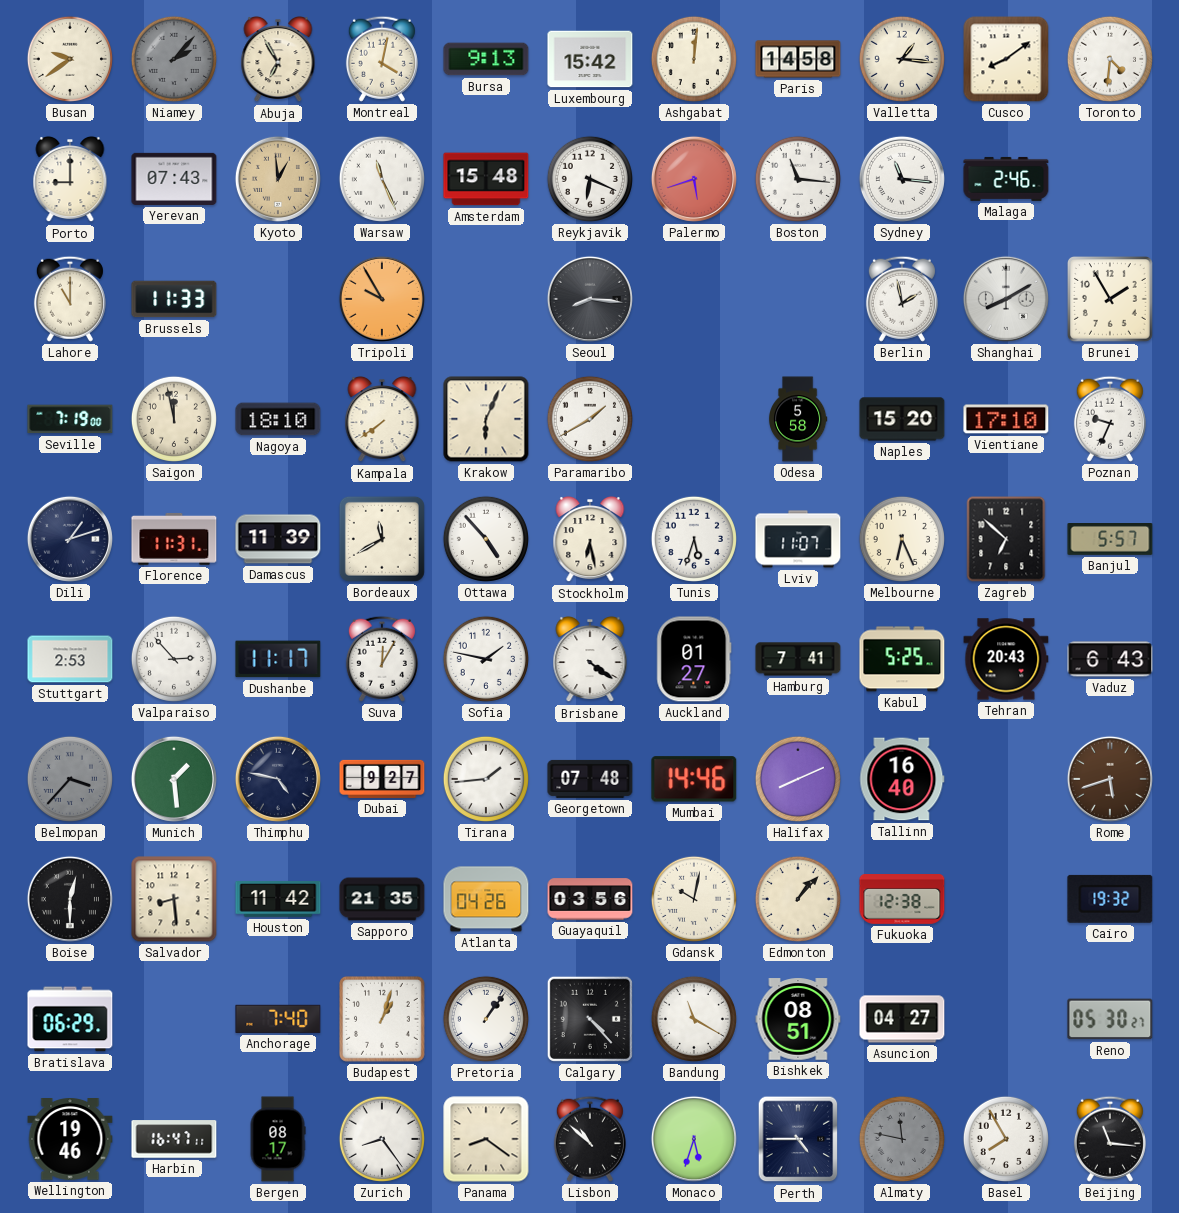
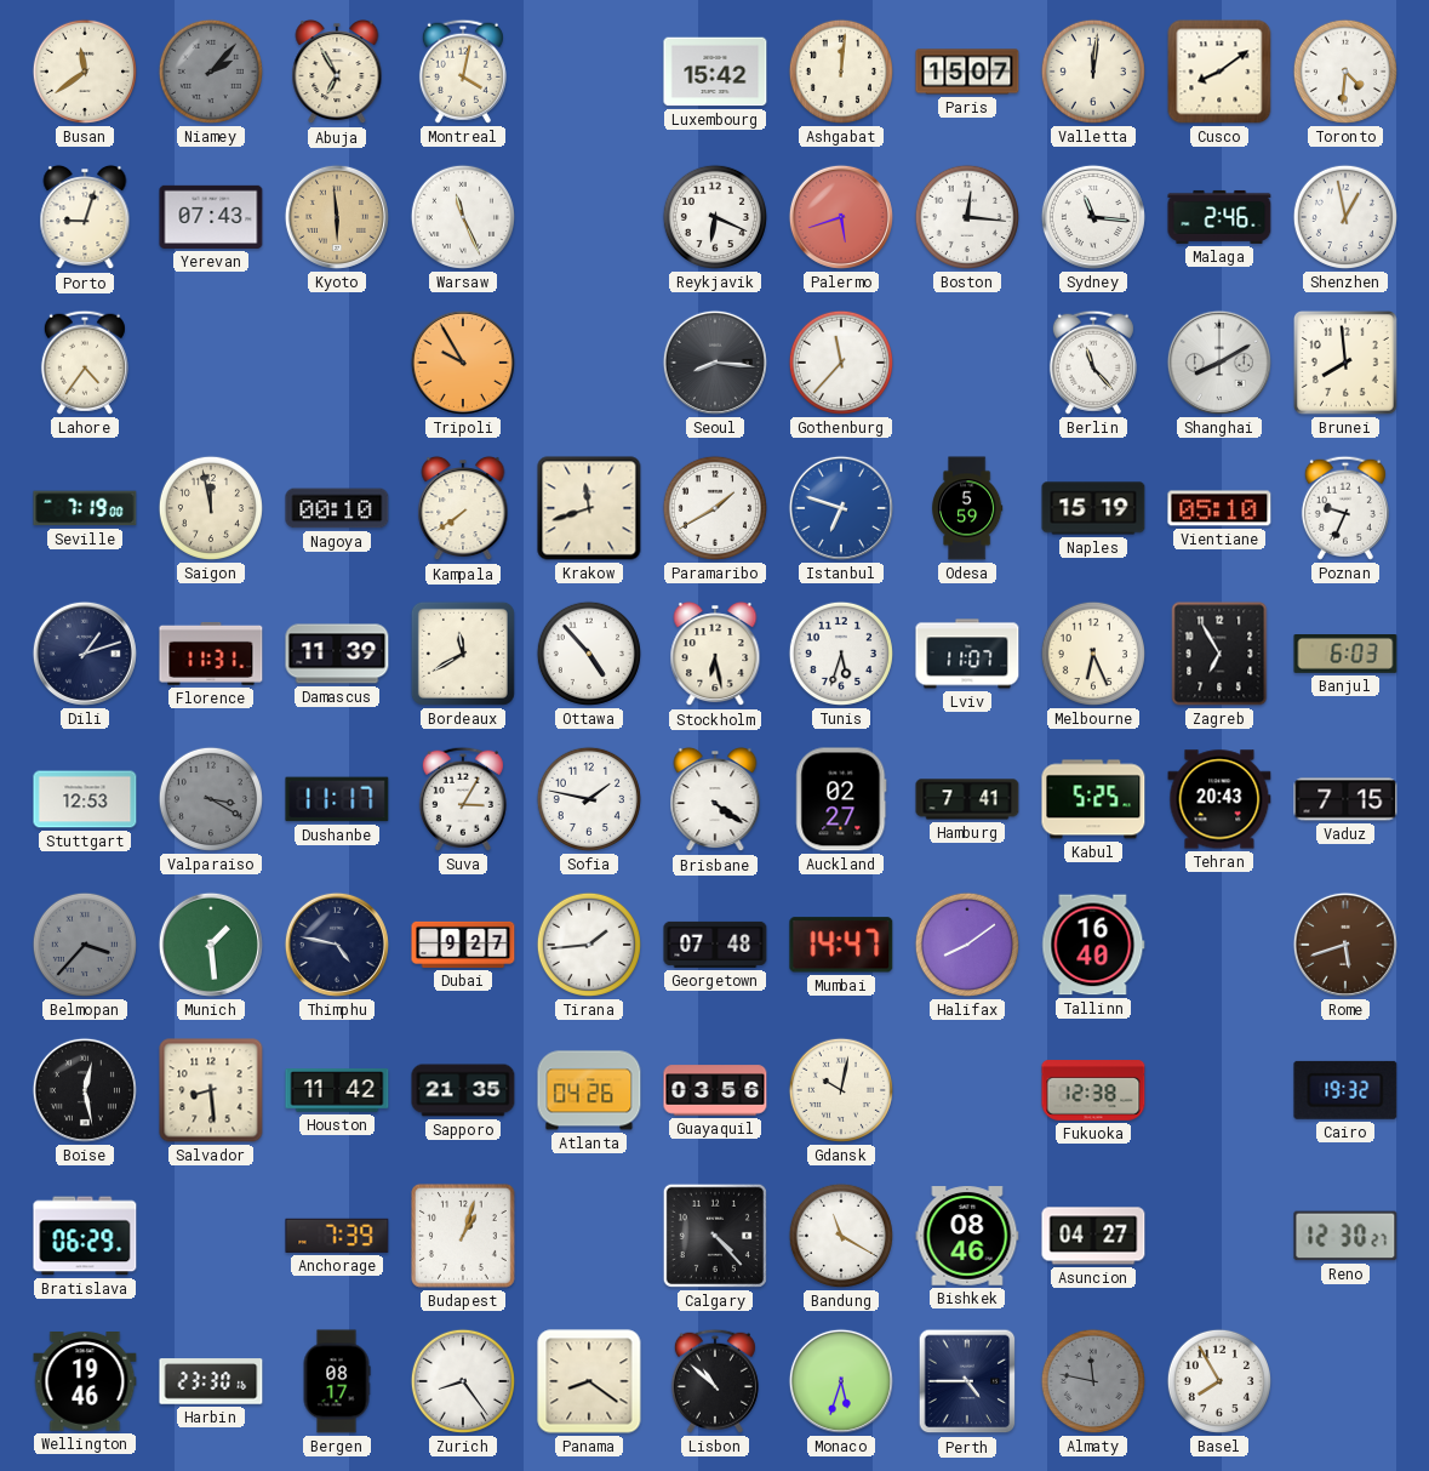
Busan: 9:39 -> 11:39
Bursa: 9:13 -> none
Paris: 14:58 -> 15:07
Valletta: 1:16 -> 12:01
Porto: 9:00 -> 9:03
Kyoto: 12:59 -> 5:59
Amsterdam: 15:48 -> none
Boston: 11:16 -> 12:16
Shenzhen: none -> 12:58
Lahore: 11:00 -> 4:36
Brussels: 11:33 -> none
Gothenburg: none -> 11:37
Berlin: 1:58 -> 11:23
Brunei: 1:55 -> 7:59
Nagoya: 18:10 -> 00:10
Krakow: 6:04 -> 11:42
Istanbul: none -> 6:48
Odesa: 5:58 -> 5:59
Naples: 15:20 -> 15:19
Vientiane: 17:10 -> 05:10
Zagreb: 6:52 -> 6:55
Banjul: 5:57 -> 6:03
Stuttgart: 2:53 -> 12:53
Valparaiso: 2:53 -> 3:20
Valparaiso dial: white -> grey
Suva: 12:05 -> 3:05
Auckland: 01:27 -> 02:27
Vaduz: 6:43 -> 7:15
Mumbai: 14:46 -> 14:47
Halifax: 8:11 -> 8:09
Boise: 12:30 -> 12:28
Edmonton: 1:07 -> none
Anchorage: 7:40 -> 7:39
Pretoria: 1:06 -> none
Bishkek: 08:51 -> 08:46
Reno: 05:30 -> 12:30
Harbin: 16:47 -> 23:30
Beijing: 11:16 -> none
